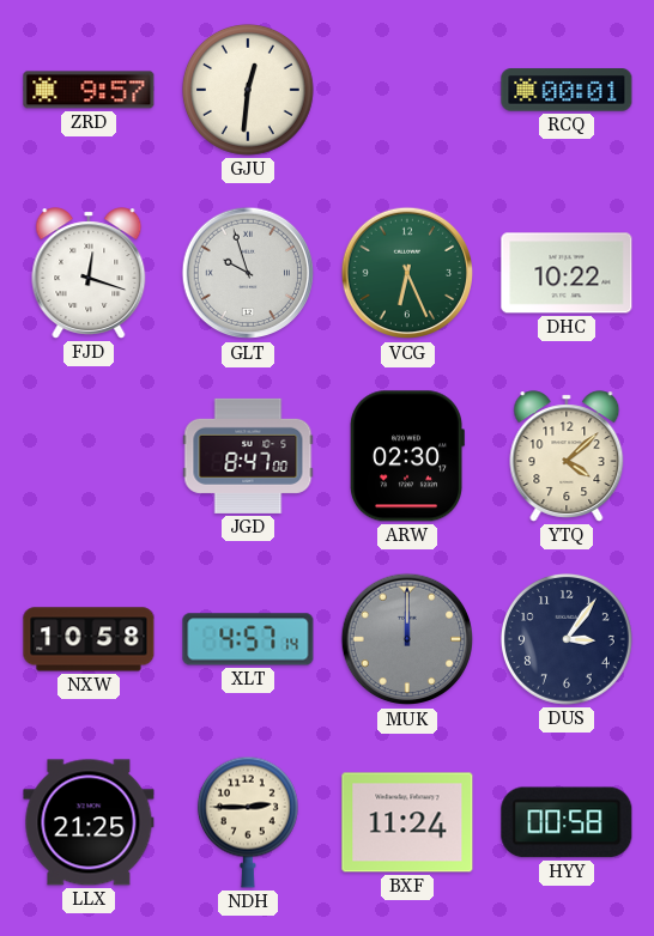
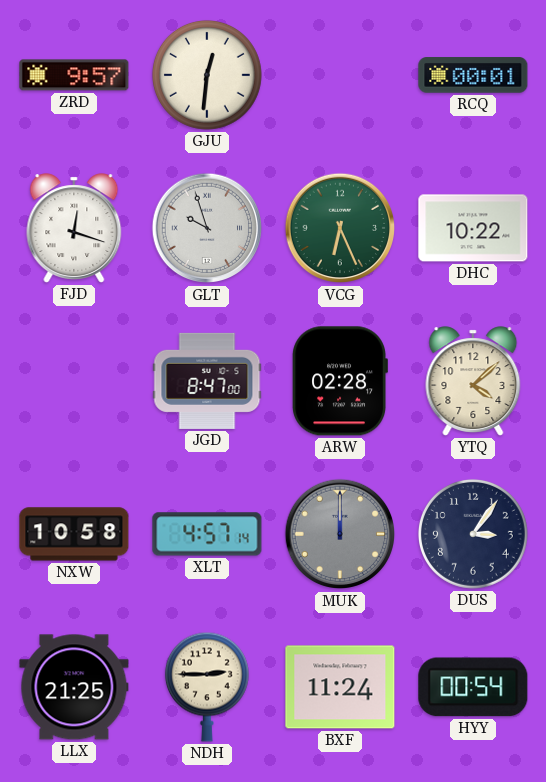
ARW: 02:30 -> 02:28
HYY: 00:58 -> 00:54
